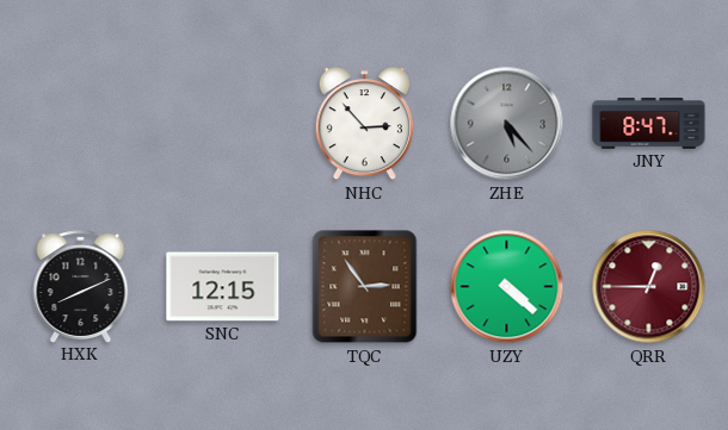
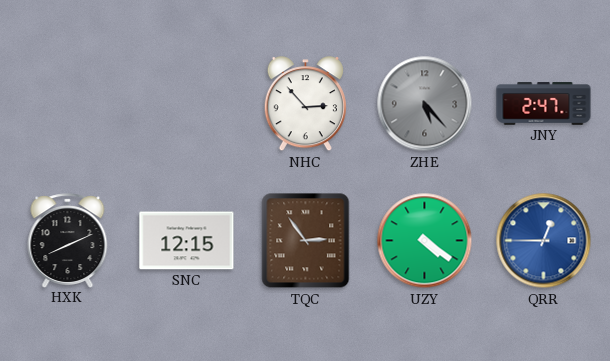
JNY: 8:47 -> 2:47
UZY: 4:22 -> 4:21
QRR dial: burgundy -> blue
